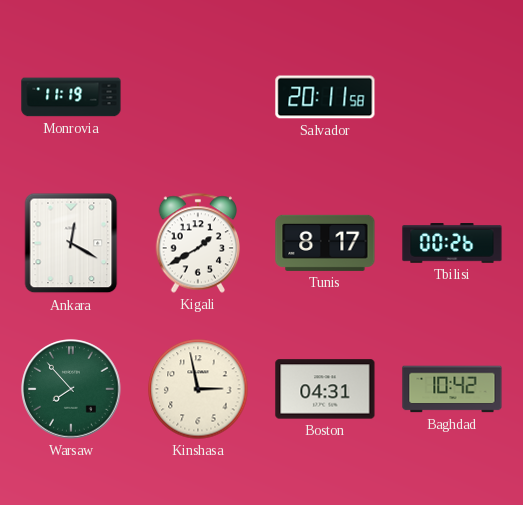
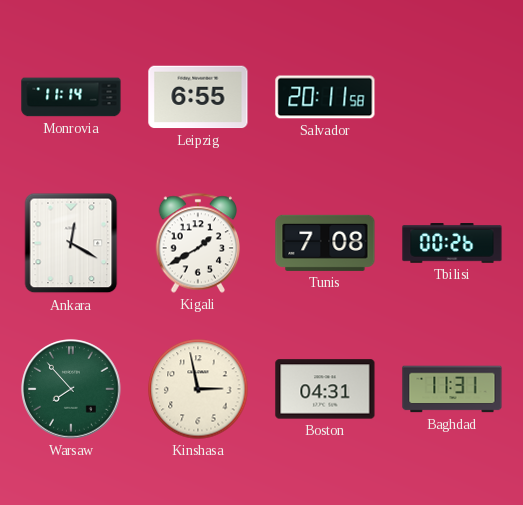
Monrovia: 11:19 -> 11:14
Leipzig: none -> 6:55
Tunis: 8:17 -> 7:08
Baghdad: 10:42 -> 11:31
